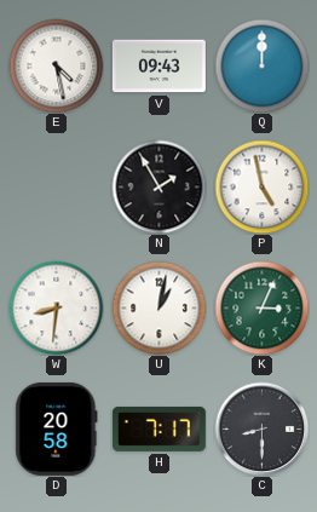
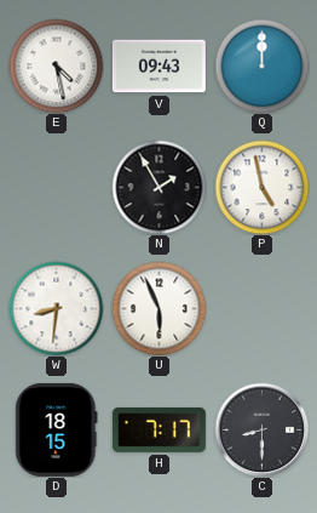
U: 1:02 -> 5:56
K: 3:04 -> none
D: 20:58 -> 18:15
